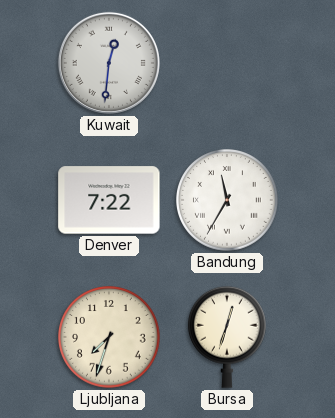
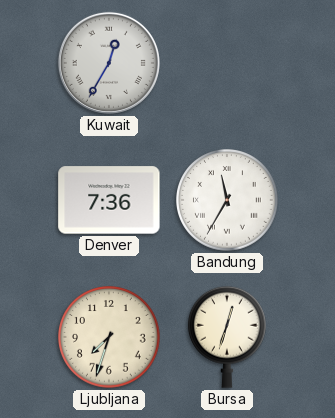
Kuwait: 12:31 -> 12:35
Denver: 7:22 -> 7:36
